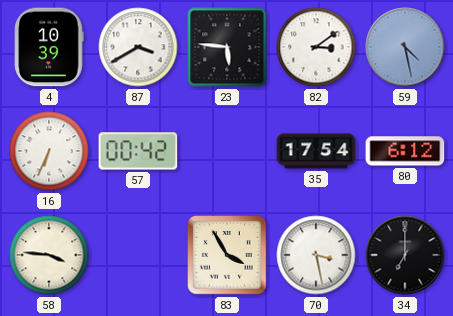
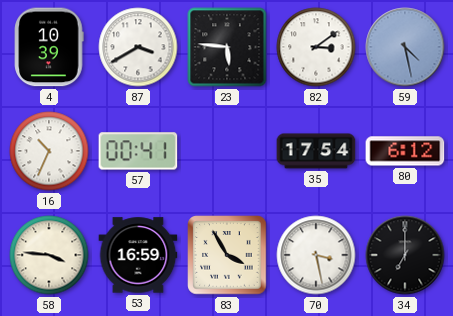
16: 6:34 -> 10:34
57: 00:42 -> 00:41
53: none -> 16:59
